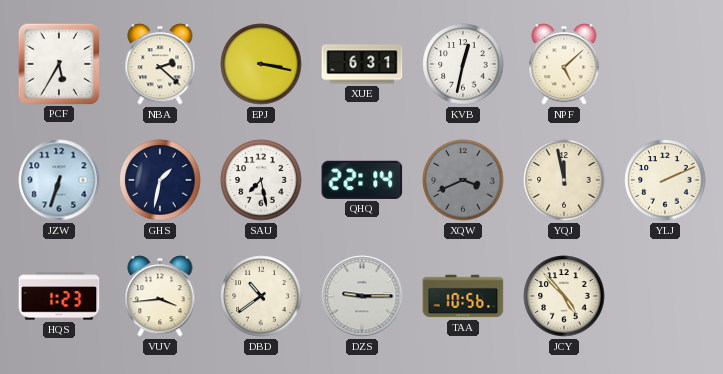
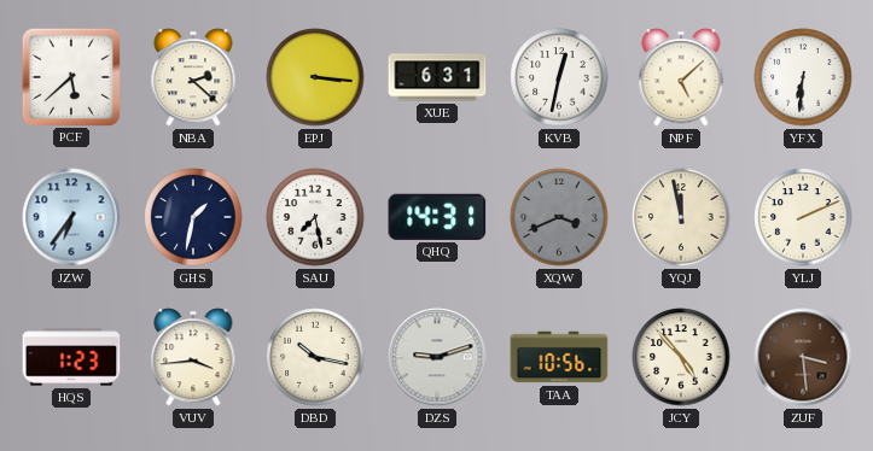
PCF: 5:35 -> 5:38
EPJ: 3:17 -> 3:16
YFX: none -> 6:31
JZW: 6:33 -> 6:36
QHQ: 22:14 -> 14:31
DBD: 10:39 -> 10:17
DZS: 9:15 -> 9:12
ZUF: none -> 3:29
